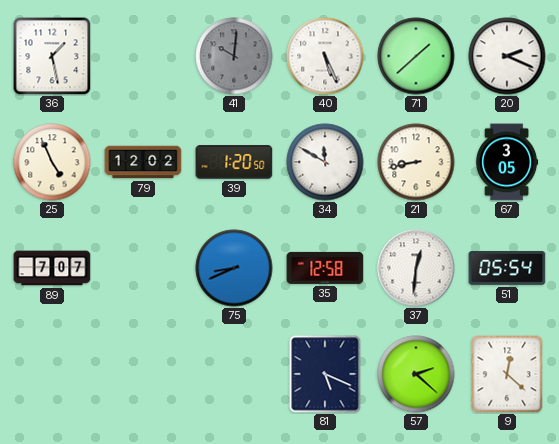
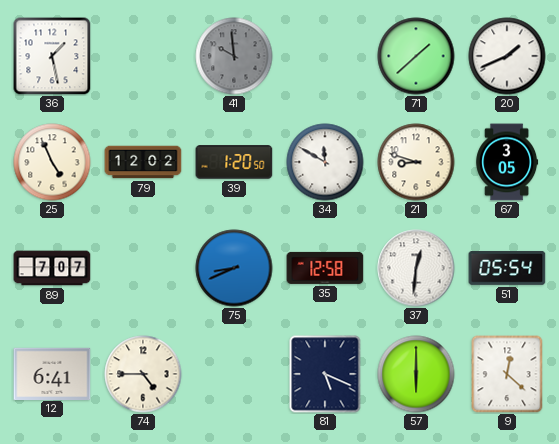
41: 10:01 -> 9:59
40: 5:26 -> none
20: 2:19 -> 1:41
21: 8:43 -> 8:48
12: none -> 6:41
74: none -> 4:45
57: 2:22 -> 6:00
